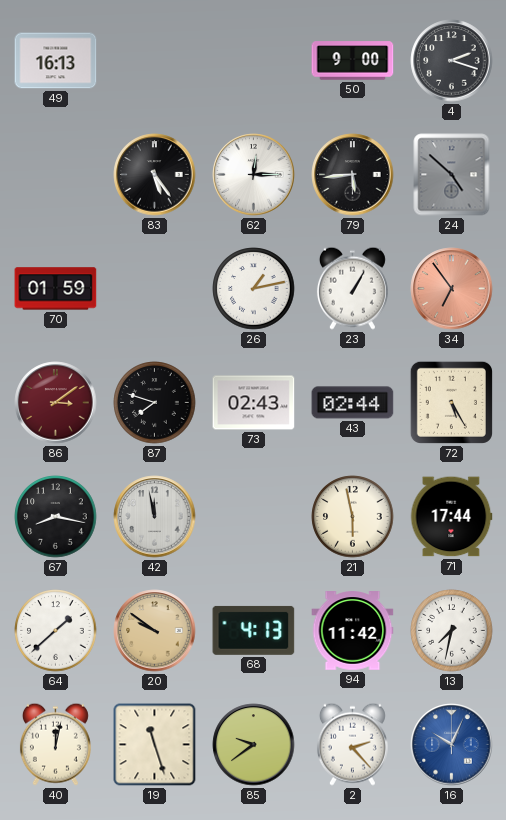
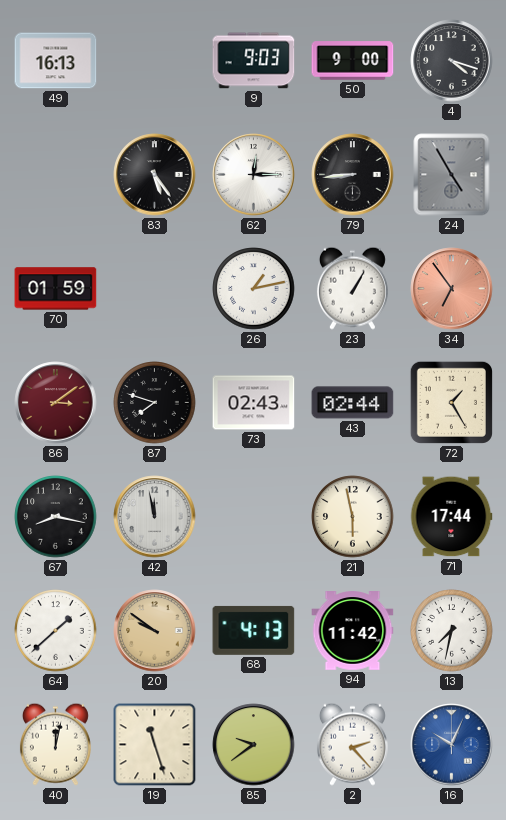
9: none -> 9:03
4: 2:18 -> 4:18
79: 5:44 -> 8:44
24: 4:52 -> 4:55
72: 5:25 -> 1:25
